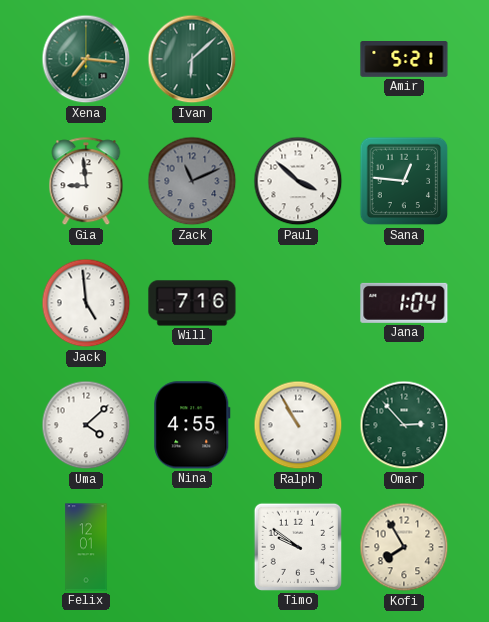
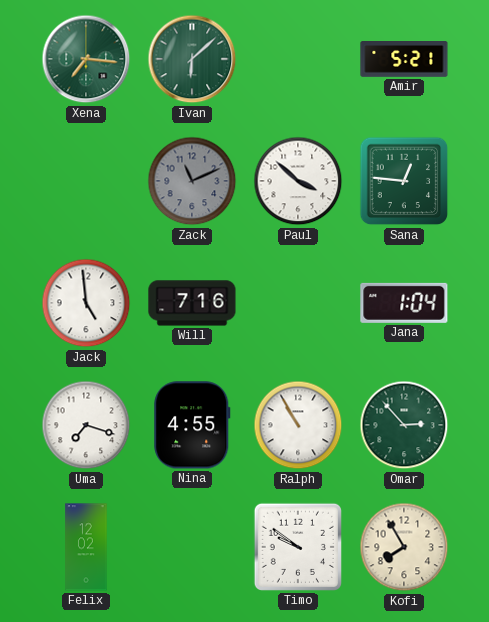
Gia: 8:59 -> none
Uma: 4:08 -> 7:18
Felix: 12:01 -> 12:02
